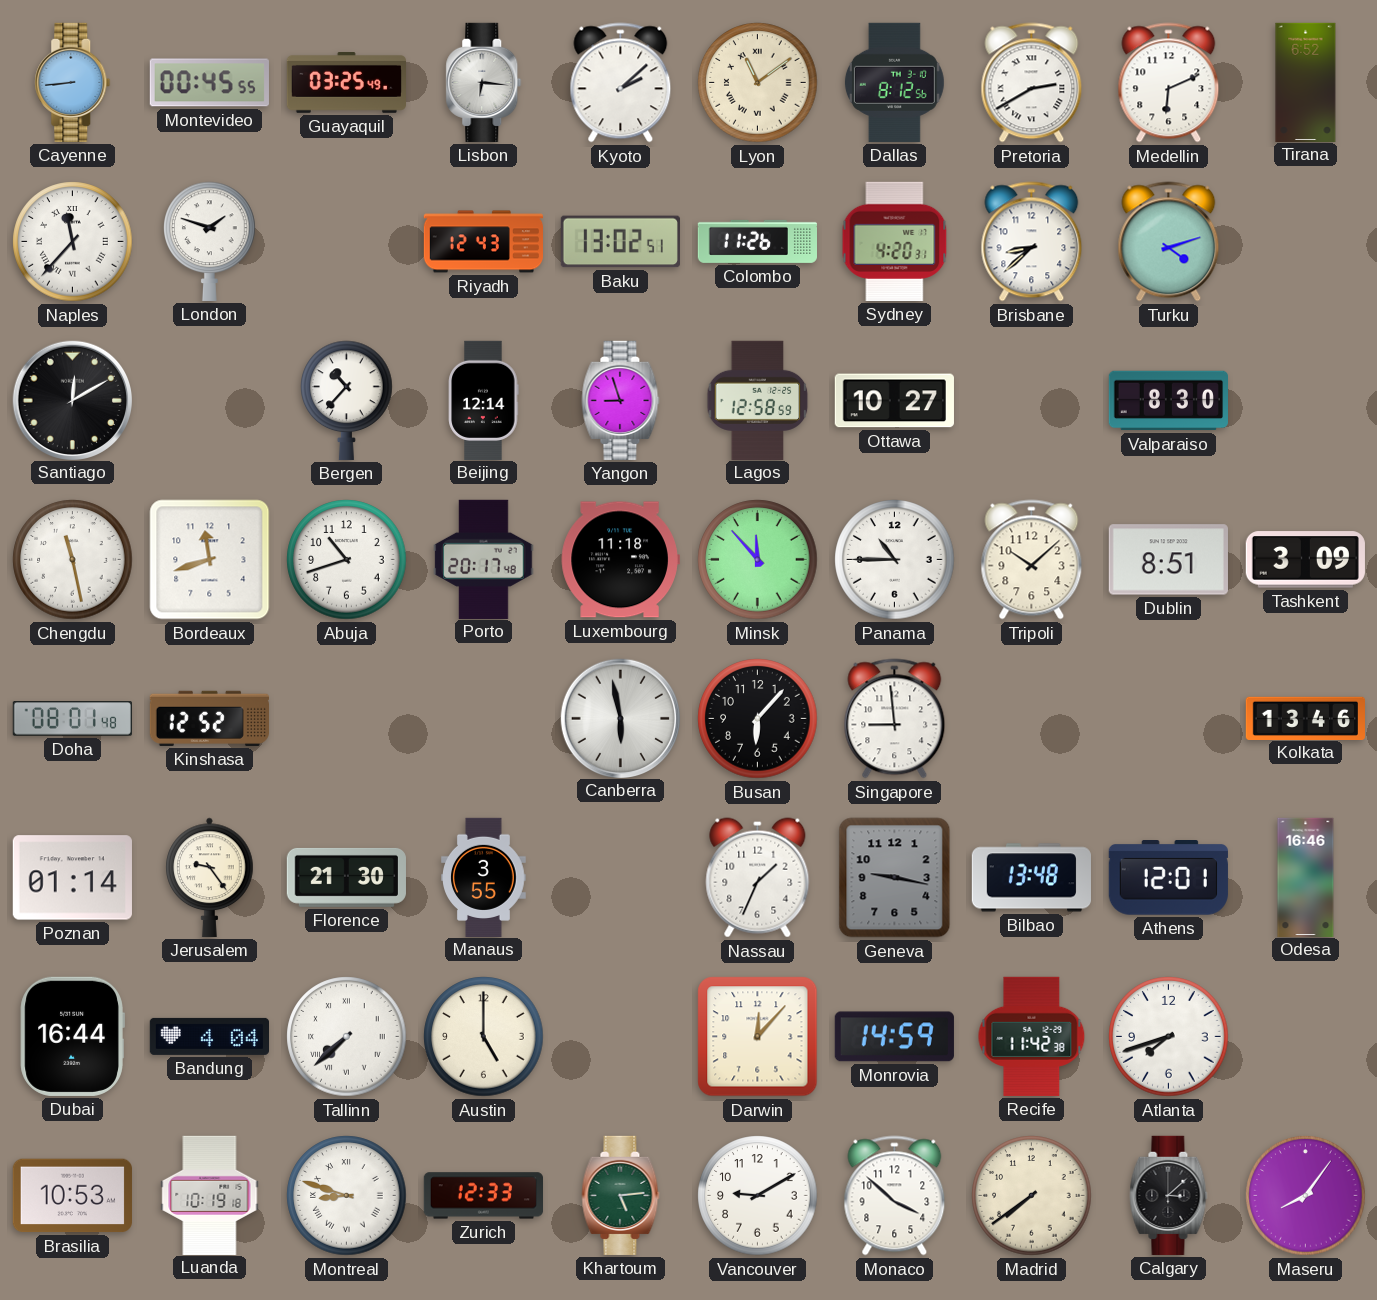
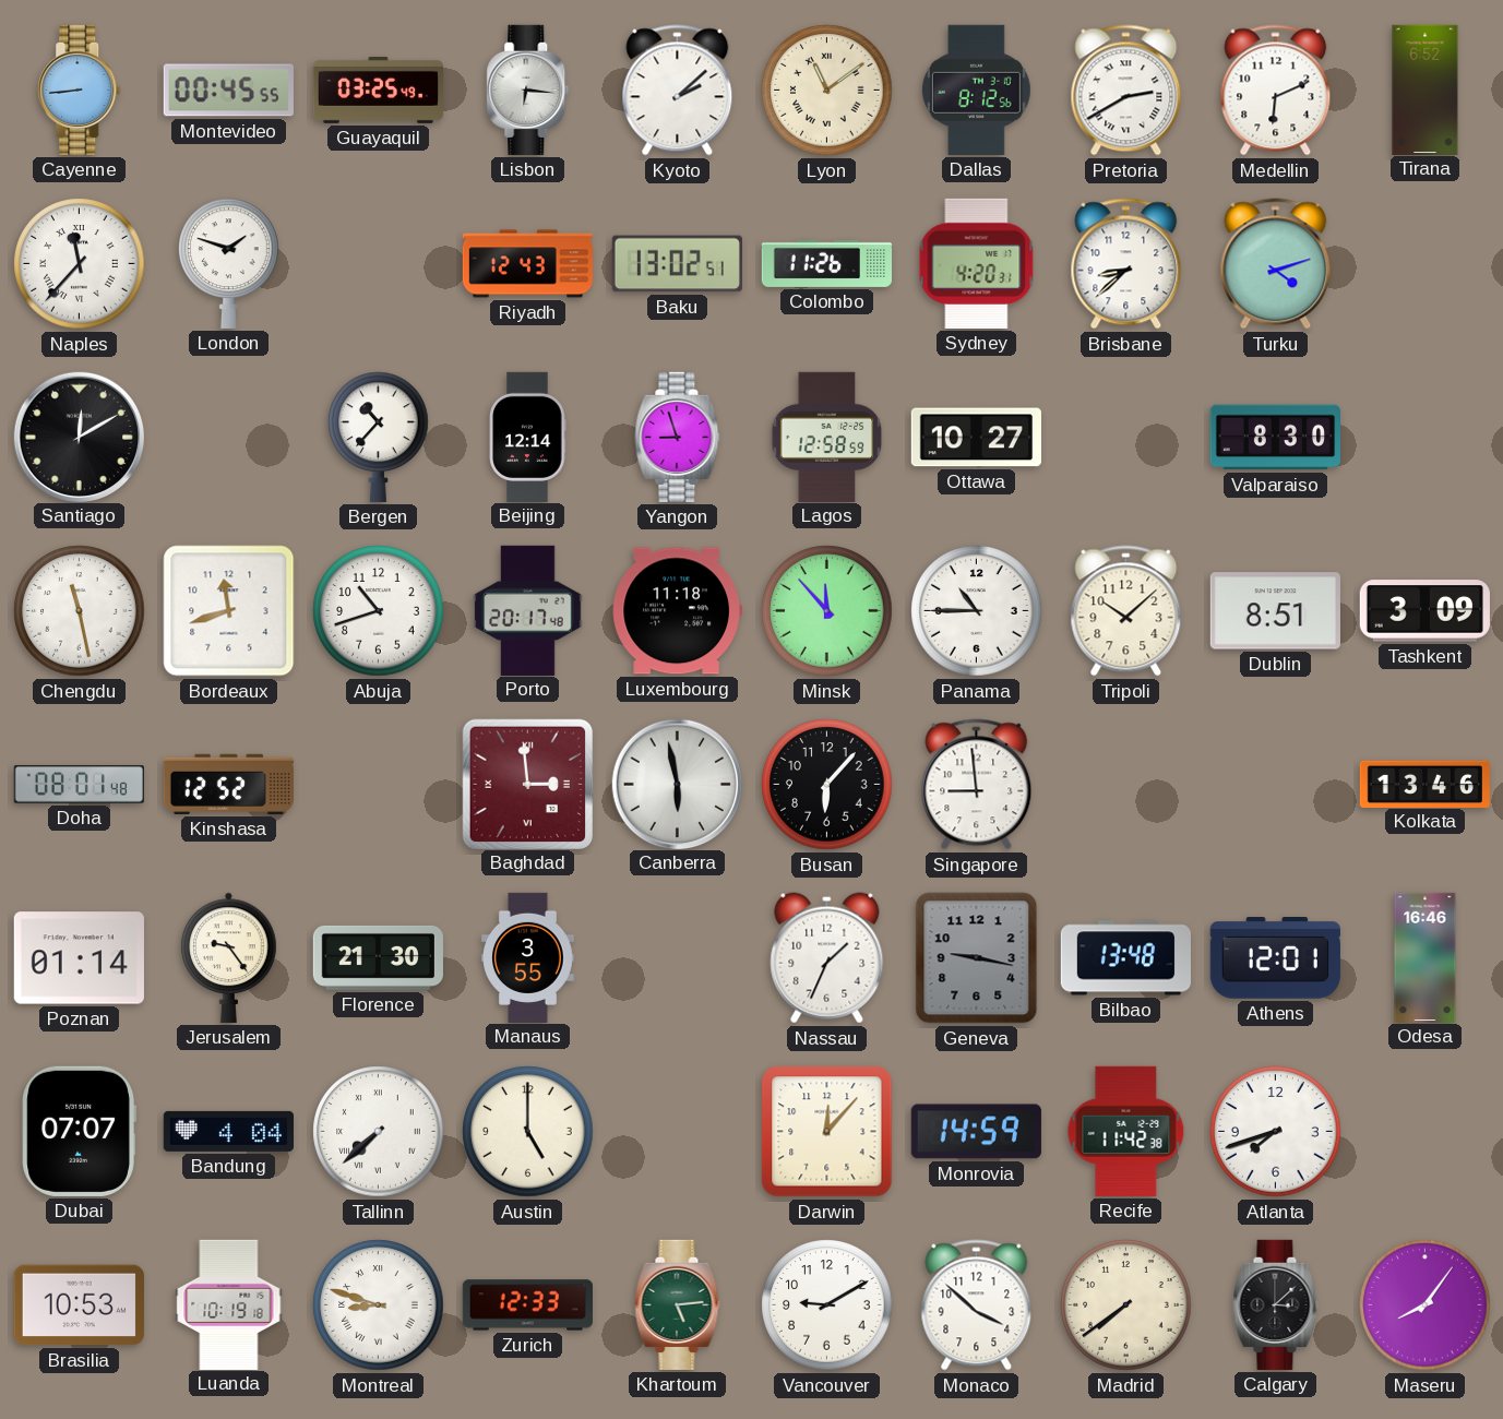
Baghdad: none -> 2:59
Dubai: 16:44 -> 07:07
